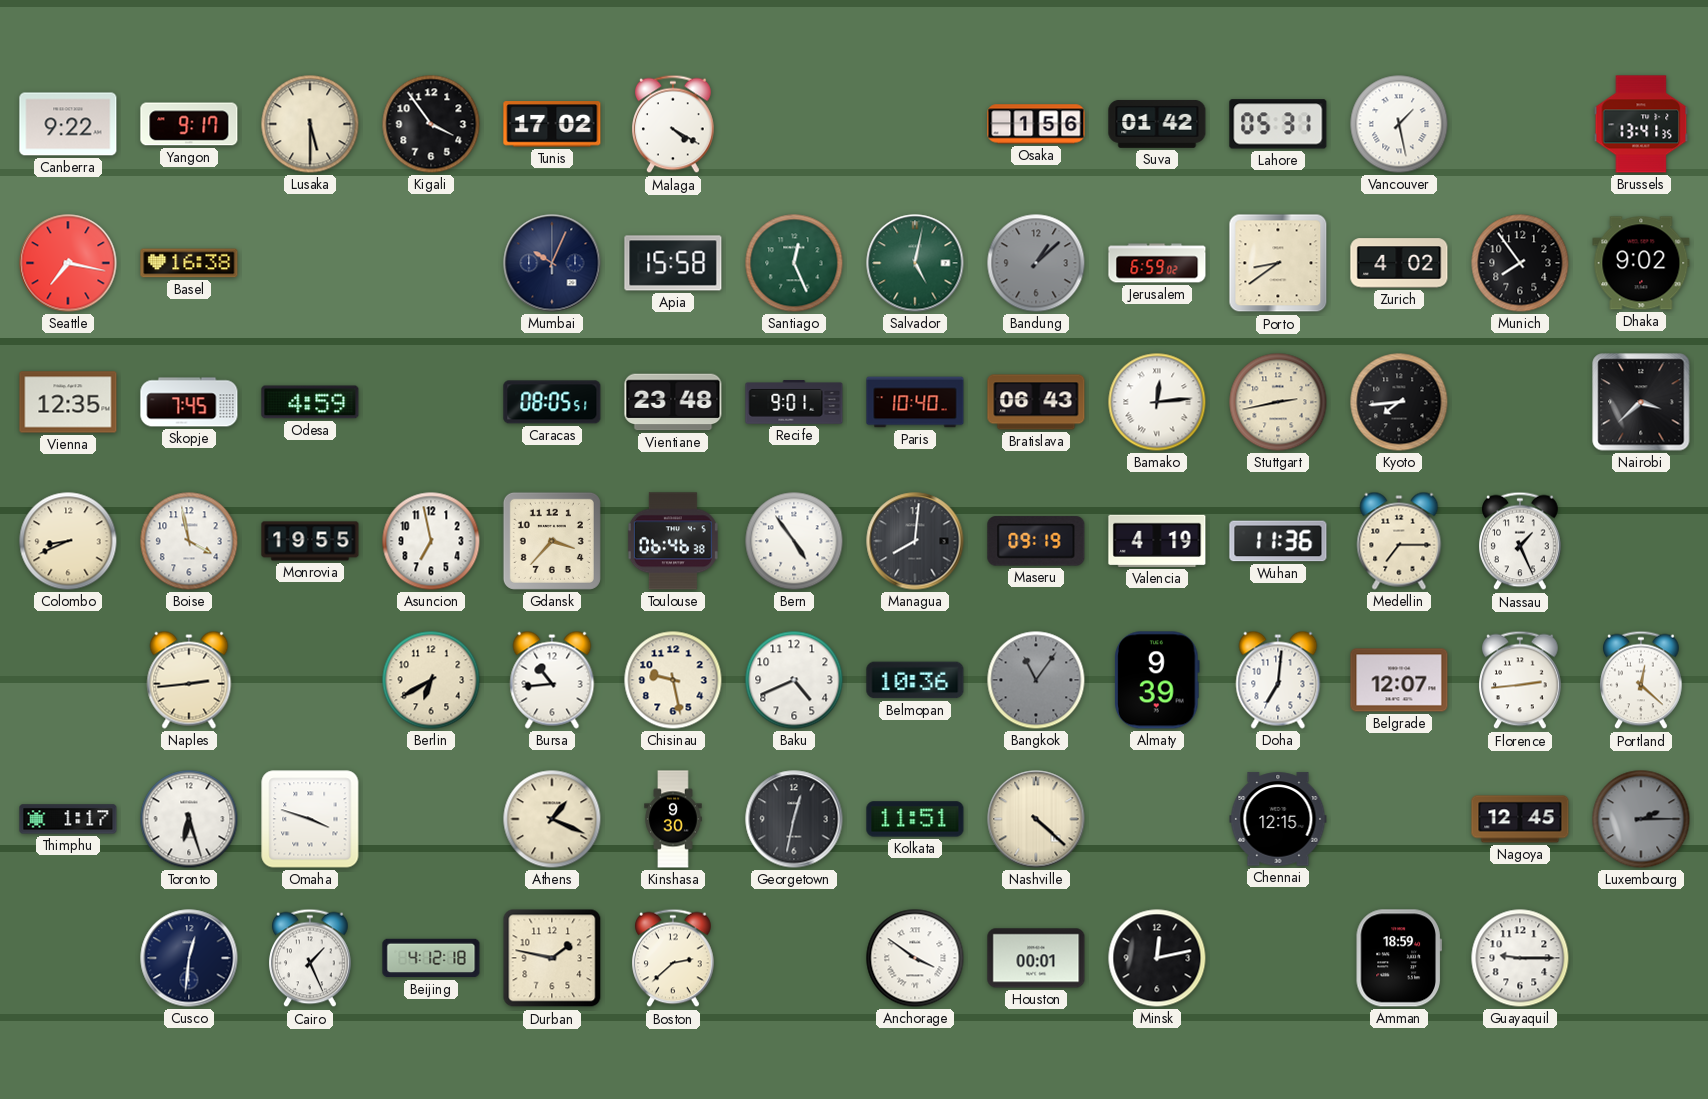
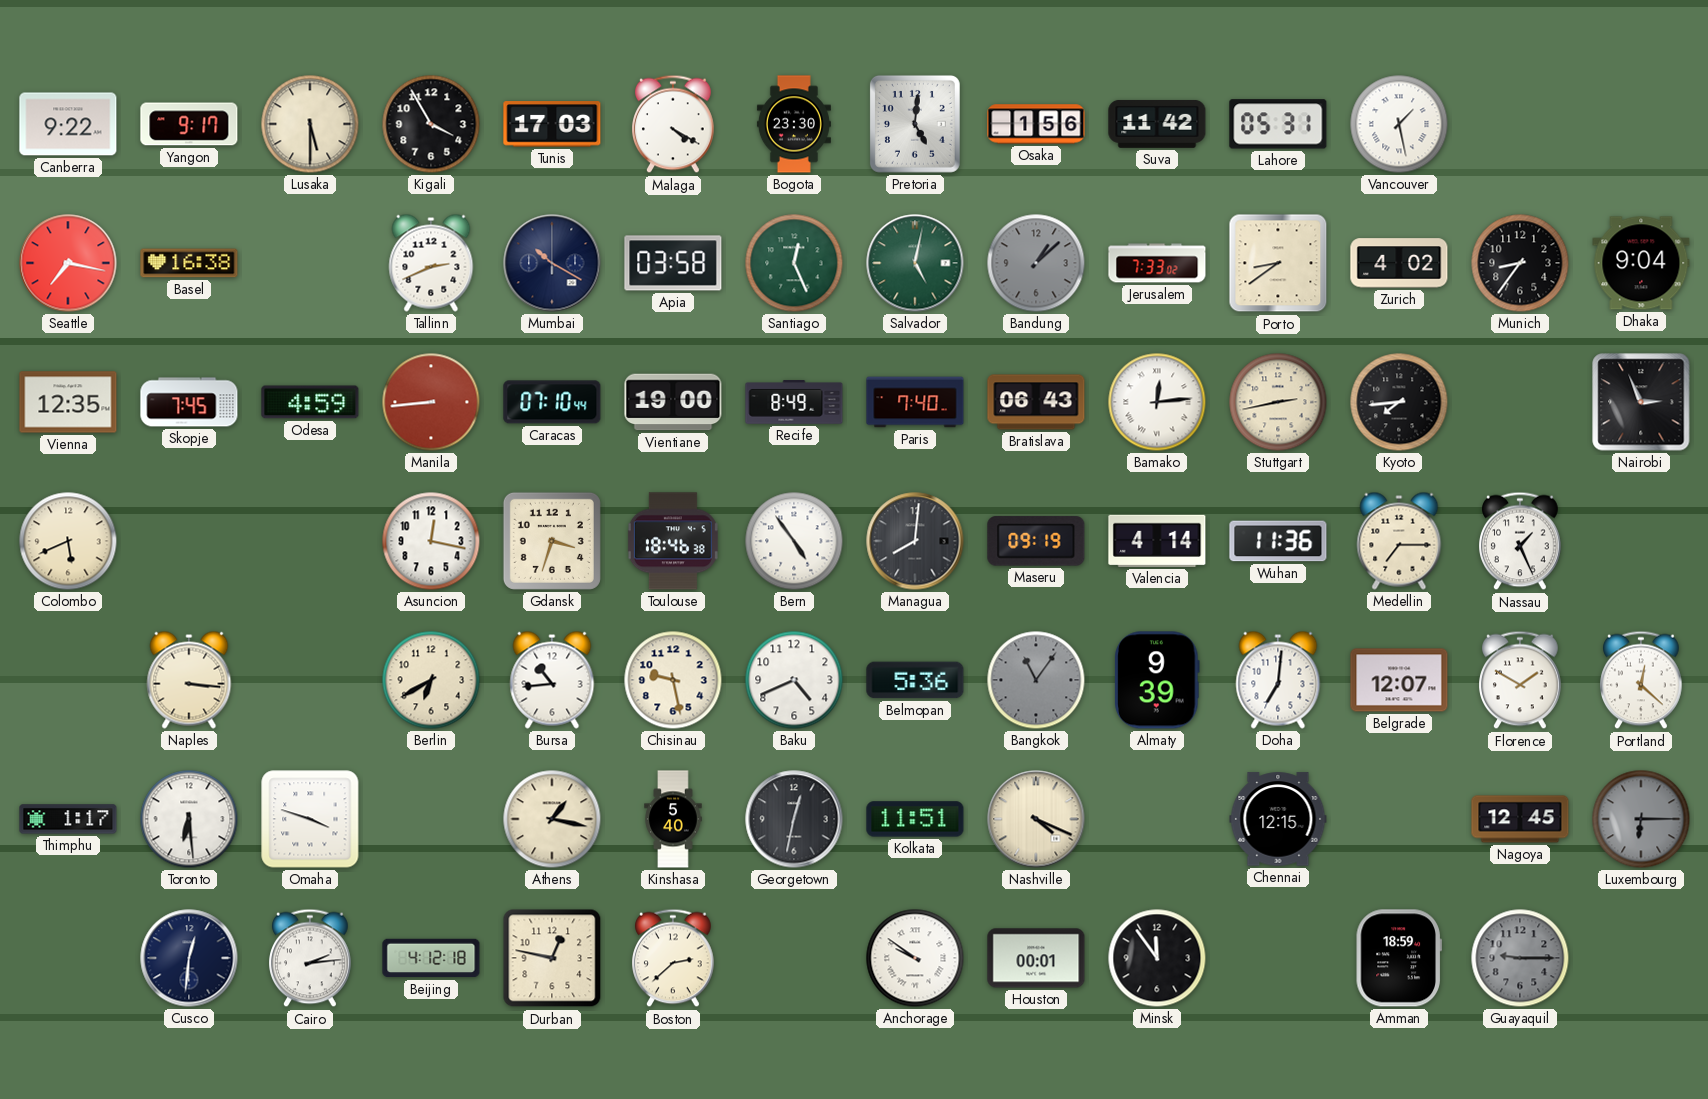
Kigali: 3:54 -> 3:55
Tunis: 17:02 -> 17:03
Bogota: none -> 23:30
Pretoria: none -> 5:01
Suva: 01:42 -> 11:42
Brussels: 13:41 -> none
Tallinn: none -> 2:41
Mumbai: 10:04 -> 10:20
Apia: 15:58 -> 03:58
Jerusalem: 6:59 -> 7:33
Munich: 7:54 -> 8:36
Dhaka: 9:02 -> 9:04
Manila: none -> 8:44
Caracas: 08:05 -> 07:10
Vientiane: 23:48 -> 19:00
Recife: 9:01 -> 8:49
Paris: 10:40 -> 7:40
Nairobi: 3:38 -> 2:56
Colombo: 8:41 -> 5:41
Boise: 3:58 -> none
Monrovia: 19:55 -> none
Asuncion: 6:58 -> 12:17
Gdansk: 3:37 -> 3:33
Toulouse: 06:46 -> 18:46
Valencia: 4:19 -> 4:14
Naples: 2:44 -> 3:16
Belmopan: 10:36 -> 5:36
Florence: 2:44 -> 1:50
Toronto: 6:27 -> 6:29
Athens: 1:19 -> 1:17
Kinshasa: 9:30 -> 5:40
Nashville: 4:22 -> 4:19
Luxembourg: 2:15 -> 6:15
Cairo: 1:26 -> 2:14
Durban: 1:47 -> 12:47
Anchorage: 3:51 -> 9:51
Minsk: 12:13 -> 11:54
Guayaquil dial: white -> grey
